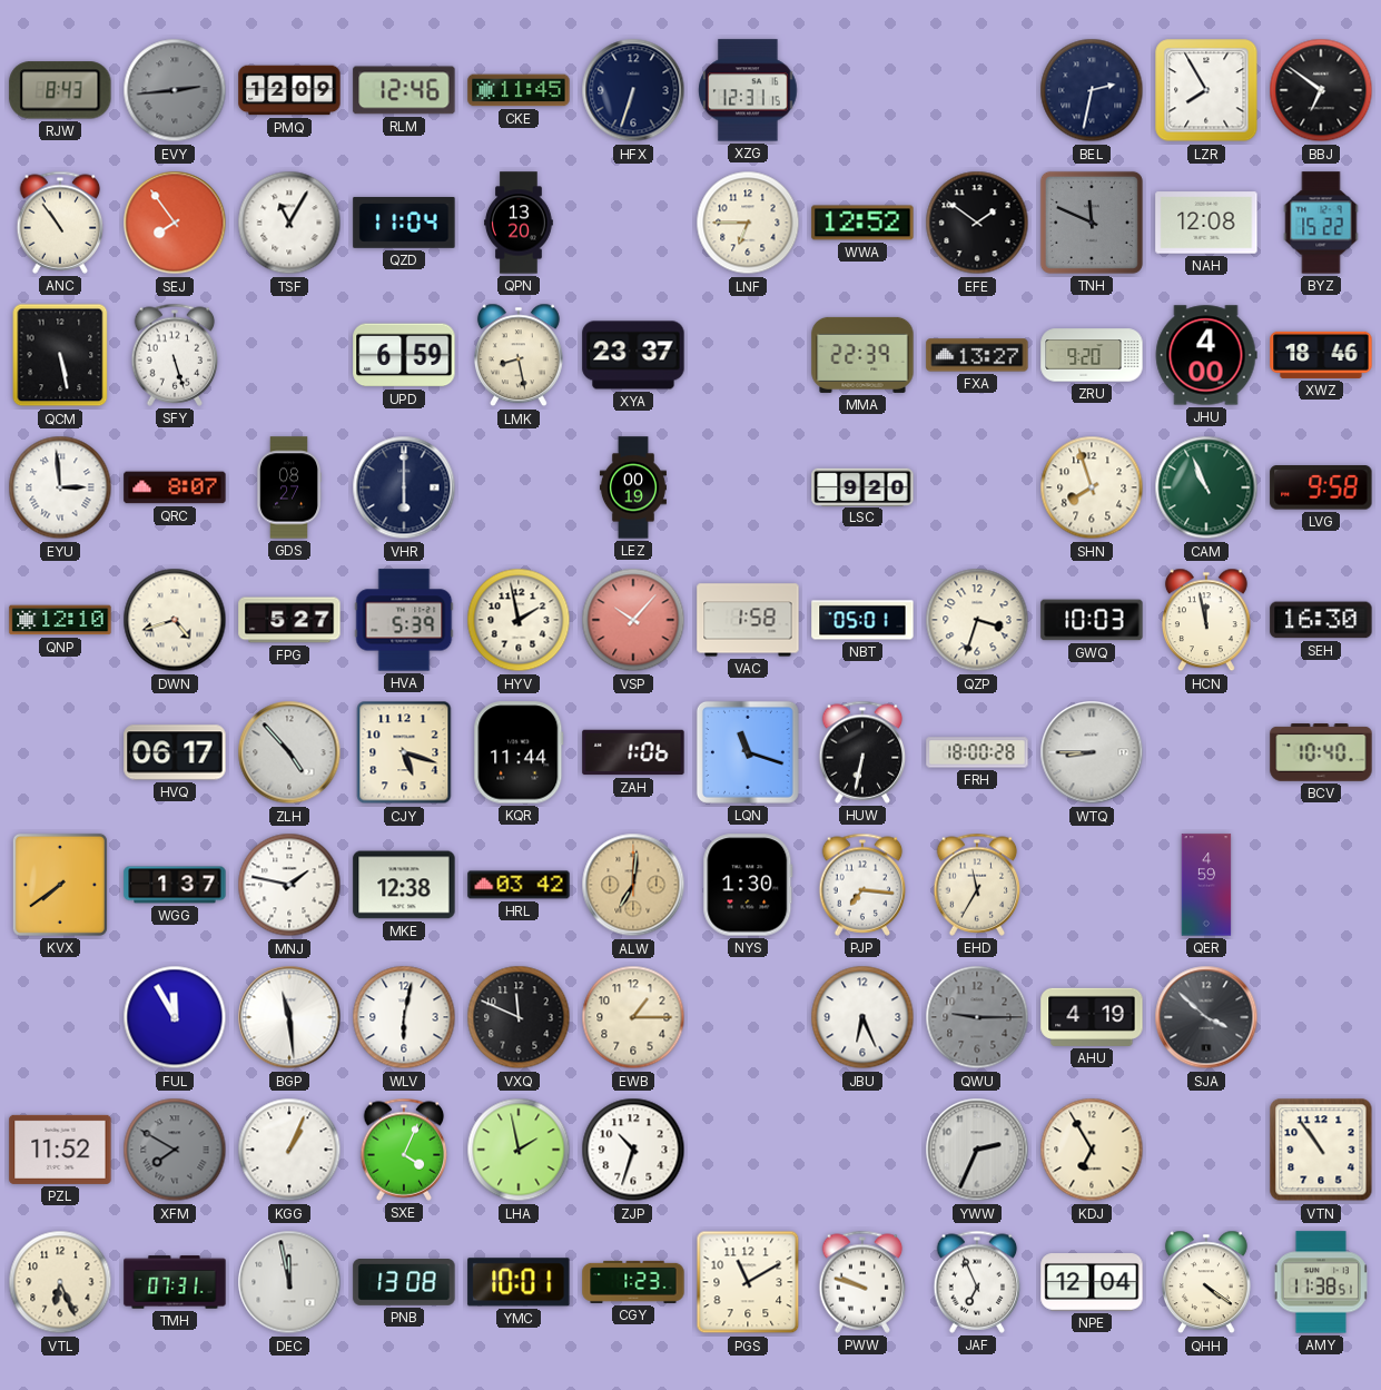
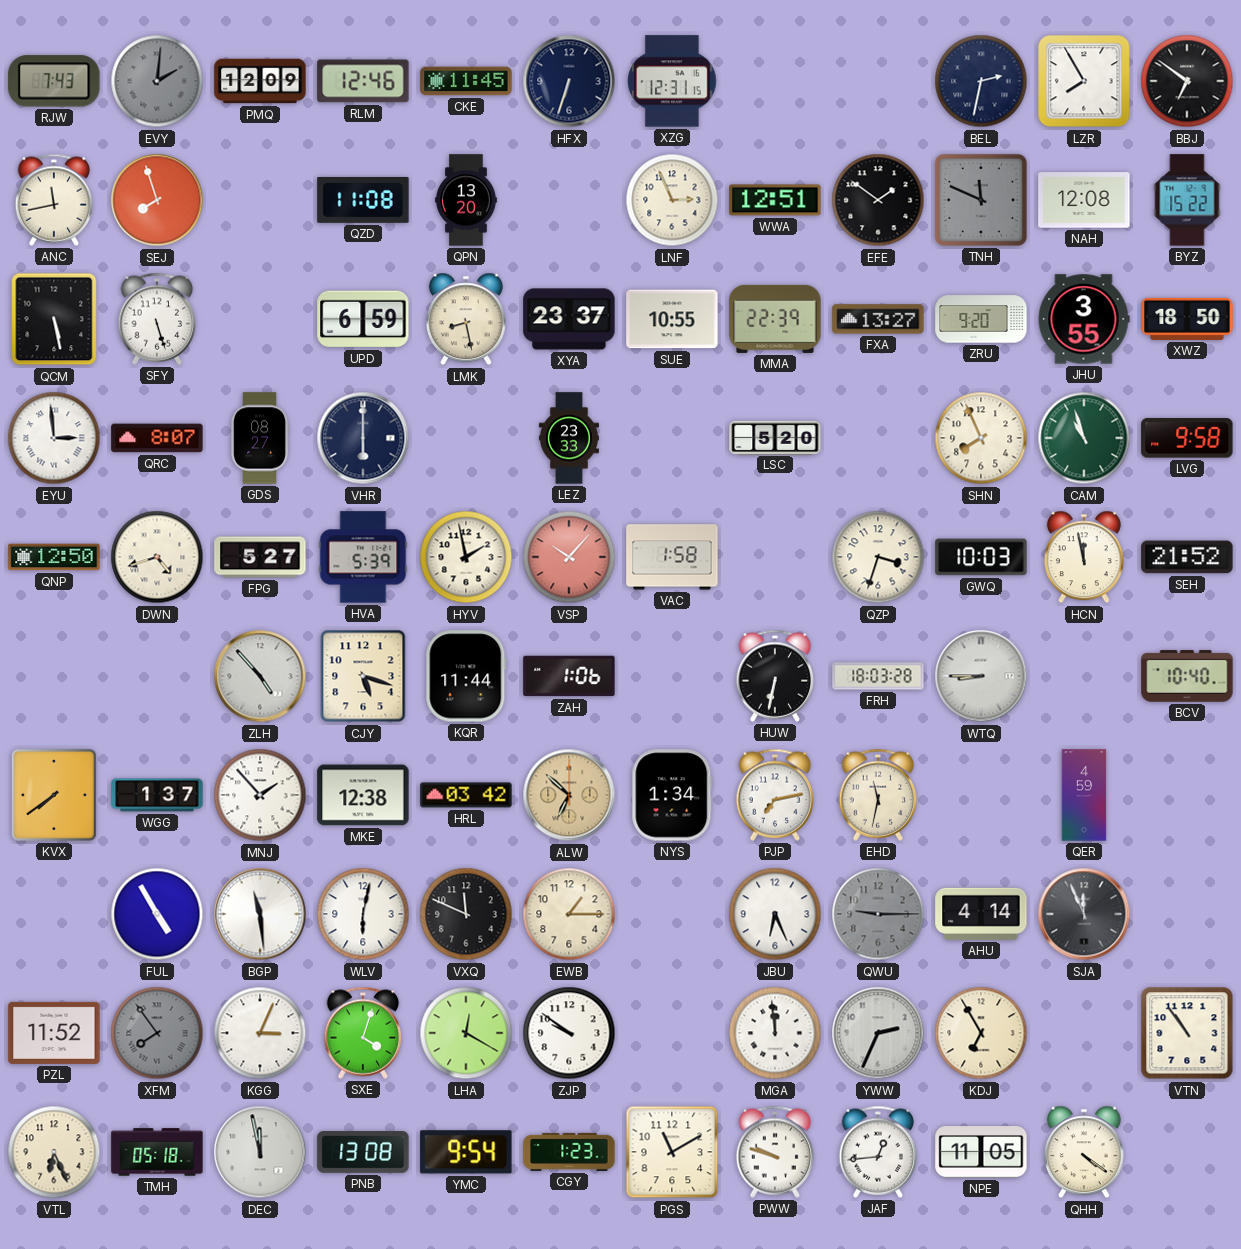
RJW: 8:43 -> 7:43
EVY: 2:44 -> 2:01
ANC: 10:54 -> 11:43
SEJ: 7:54 -> 7:57
TSF: 11:05 -> none
QZD: 11:04 -> 11:08
LNF: 6:45 -> 2:56
WWA: 12:52 -> 12:51
SUE: none -> 10:55
JHU: 4:00 -> 3:55
XWZ: 18:46 -> 18:50
LEZ: 00:19 -> 23:33
LSC: 9:20 -> 5:20
SHN: 7:57 -> 7:56
CAM: 10:56 -> 10:57
QNP: 12:10 -> 12:50
NBT: 05:01 -> none
SEH: 16:30 -> 21:52
HVQ: 06:17 -> none
LQN: 11:18 -> none
FRH: 18:00 -> 18:03
MNJ: 1:47 -> 1:53
ALW: 7:01 -> 6:52
NYS: 1:30 -> 1:34
PJP: 7:16 -> 7:13
EHD: 11:35 -> 11:32
FUL: 11:55 -> 4:55
AHU: 4:19 -> 4:14
SJA: 3:52 -> 11:56
XFM: 7:50 -> 7:54
KGG: 1:04 -> 3:04
SXE: 4:04 -> 4:03
LHA: 1:58 -> 12:20
ZJP: 10:33 -> 9:51
MGA: none -> 11:59
TMH: 07:31 -> 05:18
YMC: 10:01 -> 9:54
JAF: 6:56 -> 12:44
NPE: 12:04 -> 11:05
AMY: 11:38 -> none
